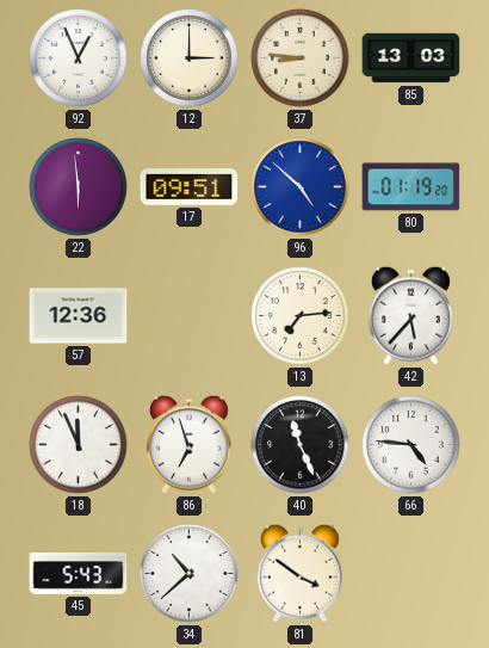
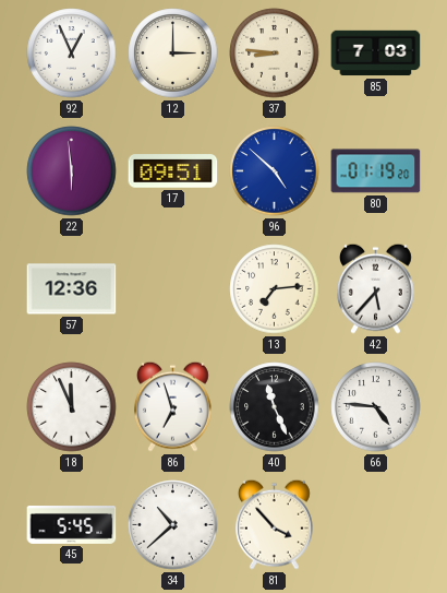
85: 13:03 -> 7:03
45: 5:43 -> 5:45
81: 3:51 -> 3:53
